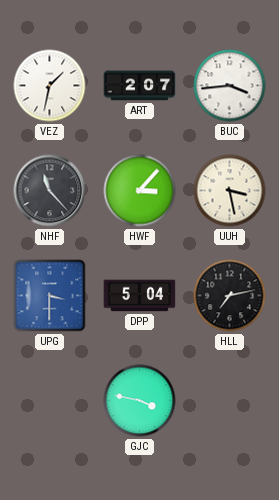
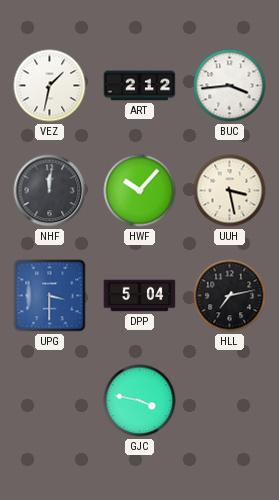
ART: 2:07 -> 2:12
NHF: 11:23 -> 12:01
HWF: 3:07 -> 10:07
